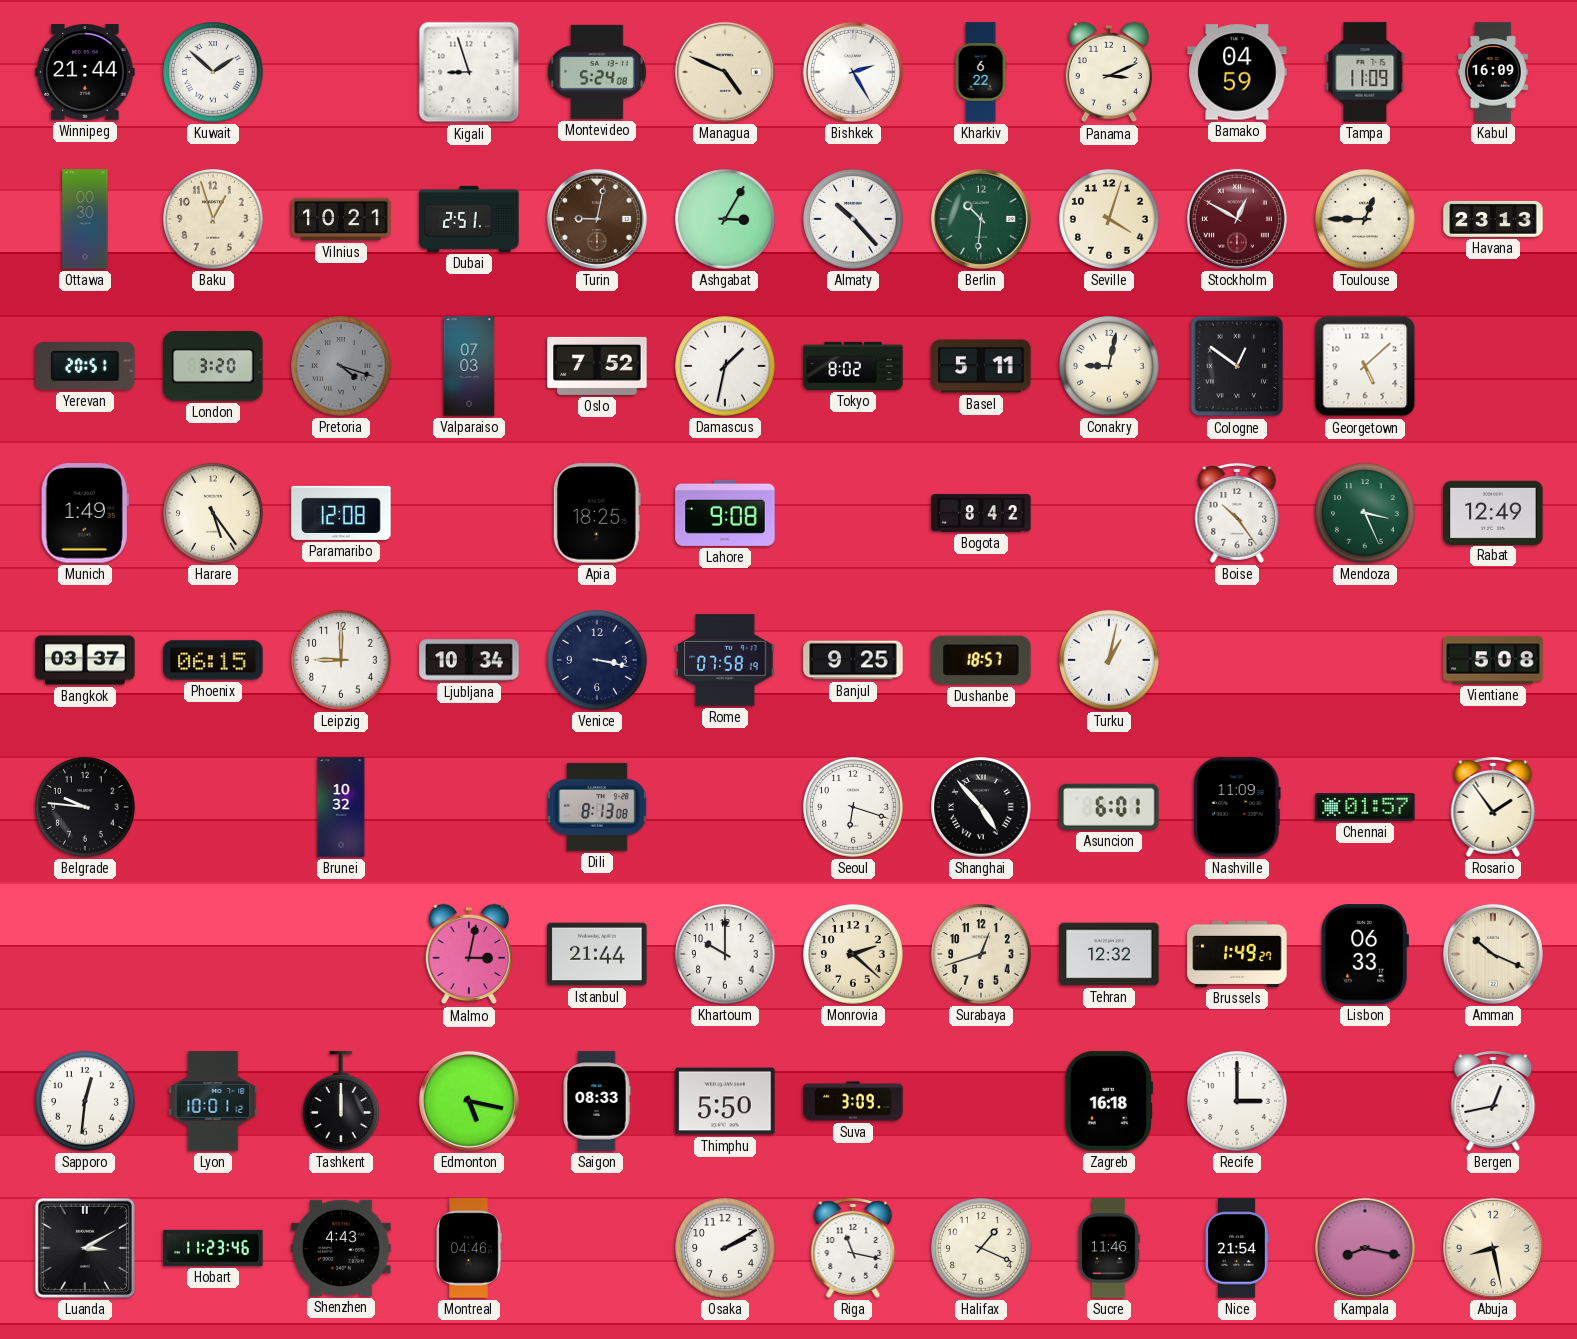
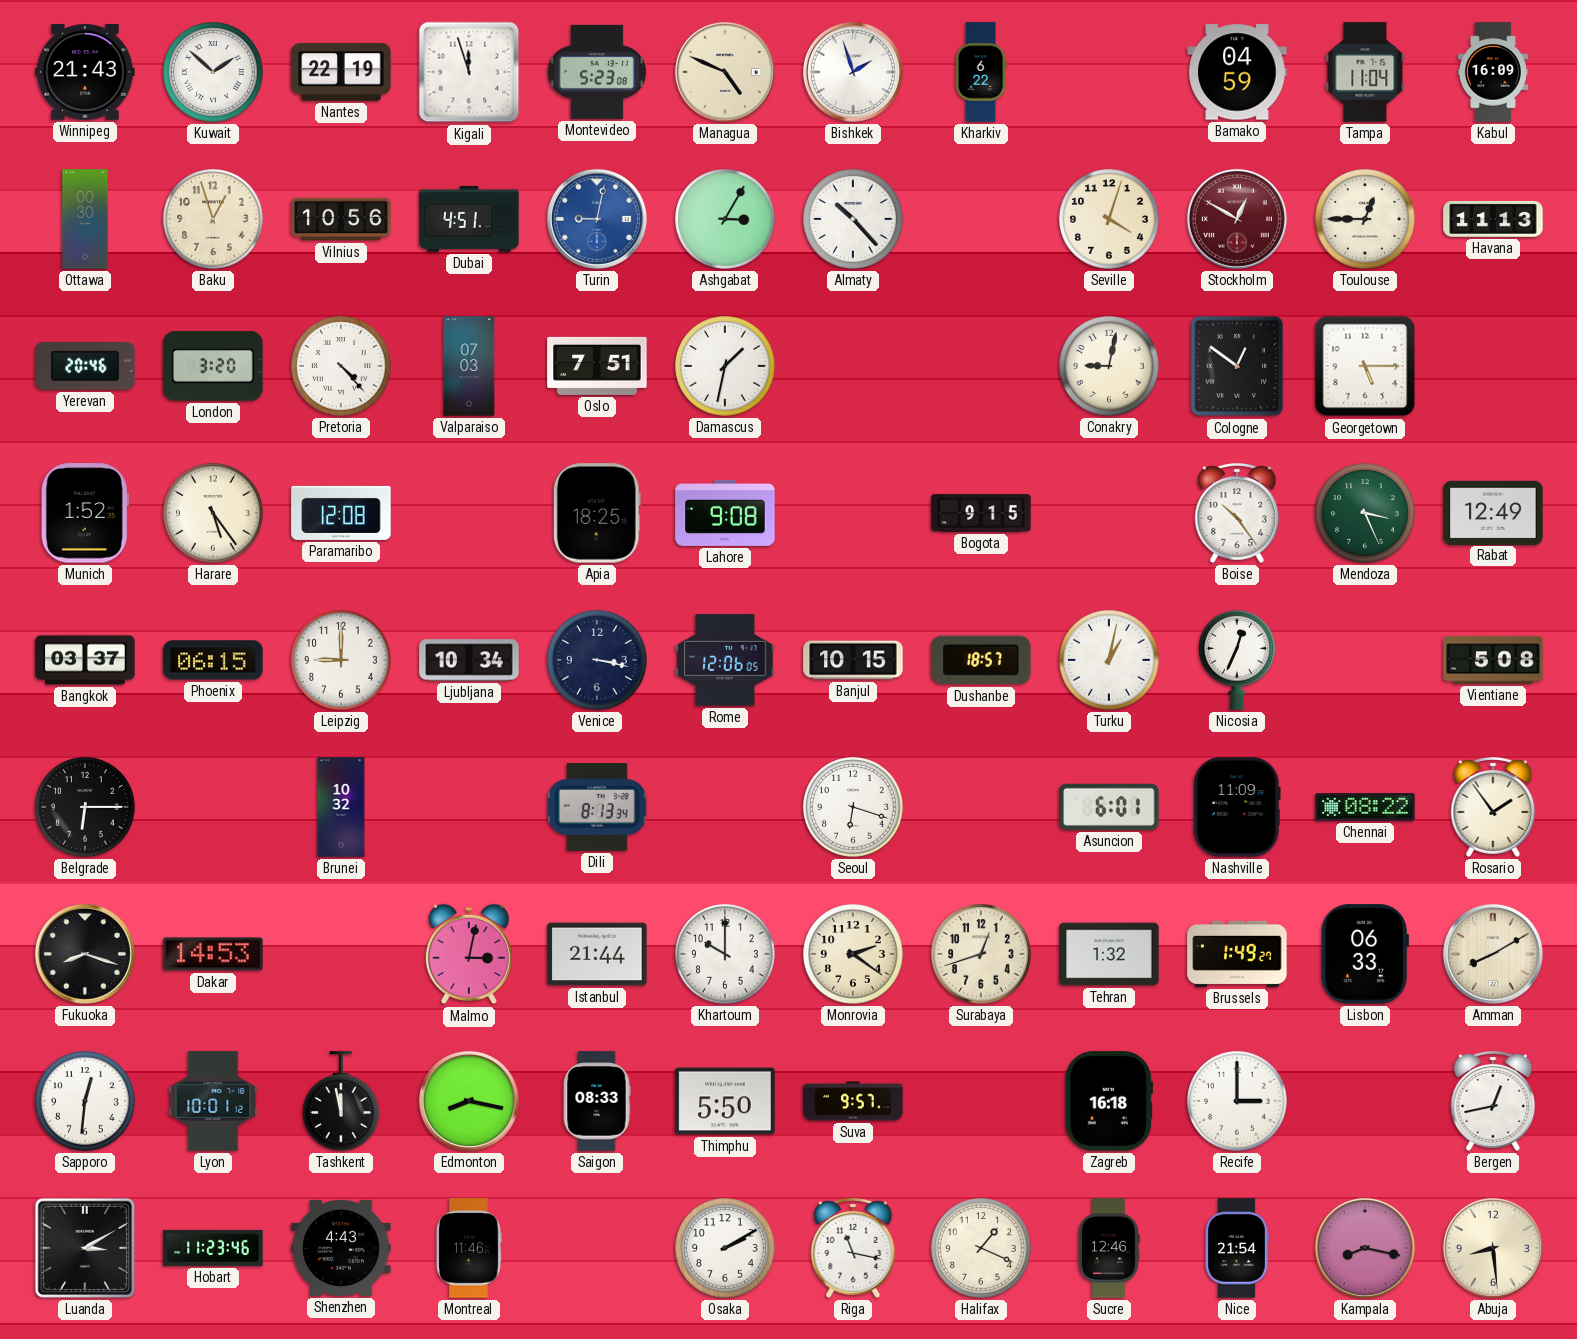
Winnipeg: 21:44 -> 21:43
Nantes: none -> 22:19
Kigali: 8:57 -> 11:57
Montevideo: 5:24 -> 5:23
Bishkek: 2:25 -> 1:57
Panama: 3:11 -> none
Tampa: 11:09 -> 11:04
Vilnius: 10:21 -> 10:56
Dubai: 2:51 -> 4:51
Turin dial: brown -> blue
Berlin: 10:31 -> none
Havana: 23:13 -> 11:13
Yerevan: 20:51 -> 20:46
Pretoria: 4:18 -> 4:23
Pretoria dial: grey -> white
Oslo: 7:52 -> 7:51
Tokyo: 8:02 -> none
Basel: 5:11 -> none
Georgetown: 5:08 -> 5:15
Munich: 1:49 -> 1:52
Bogota: 8:42 -> 9:15
Rome: 07:58 -> 12:06
Banjul: 9:25 -> 10:15
Nicosia: none -> 12:34
Belgrade: 9:46 -> 6:15
Dili: 8:13:08 -> 8:13:34
Shanghai: 4:53 -> none
Chennai: 01:57 -> 08:22
Fukuoka: none -> 8:18
Dakar: none -> 14:53
Monrovia: 2:22 -> 2:21
Tehran: 12:32 -> 1:32
Amman: 10:19 -> 8:10
Tashkent: 12:00 -> 11:58
Edmonton: 5:17 -> 8:17
Suva: 3:09 -> 9:57
Montreal: 04:46 -> 11:46
Sucre: 11:46 -> 12:46
Abuja: 8:28 -> 8:29
